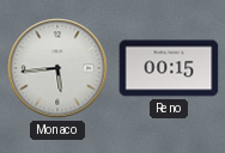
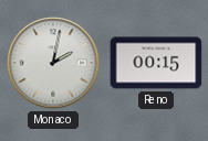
Monaco: 5:44 -> 2:02
